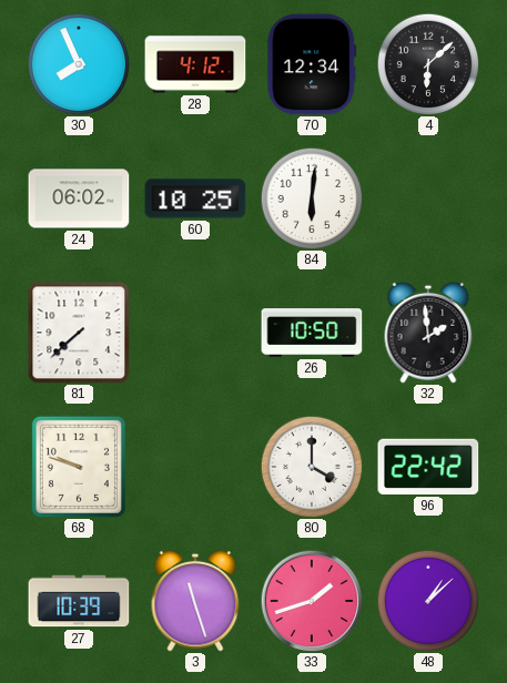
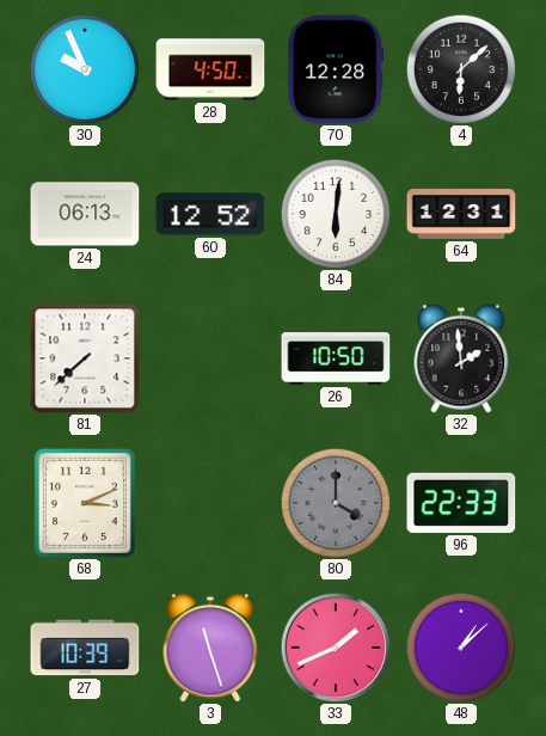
30: 7:56 -> 9:56
28: 4:12 -> 4:50
70: 12:34 -> 12:28
24: 06:02 -> 06:13
60: 10:25 -> 12:52
64: none -> 12:31
68: 9:48 -> 3:11
80 dial: white -> grey
96: 22:42 -> 22:33
33: 1:42 -> 1:41
